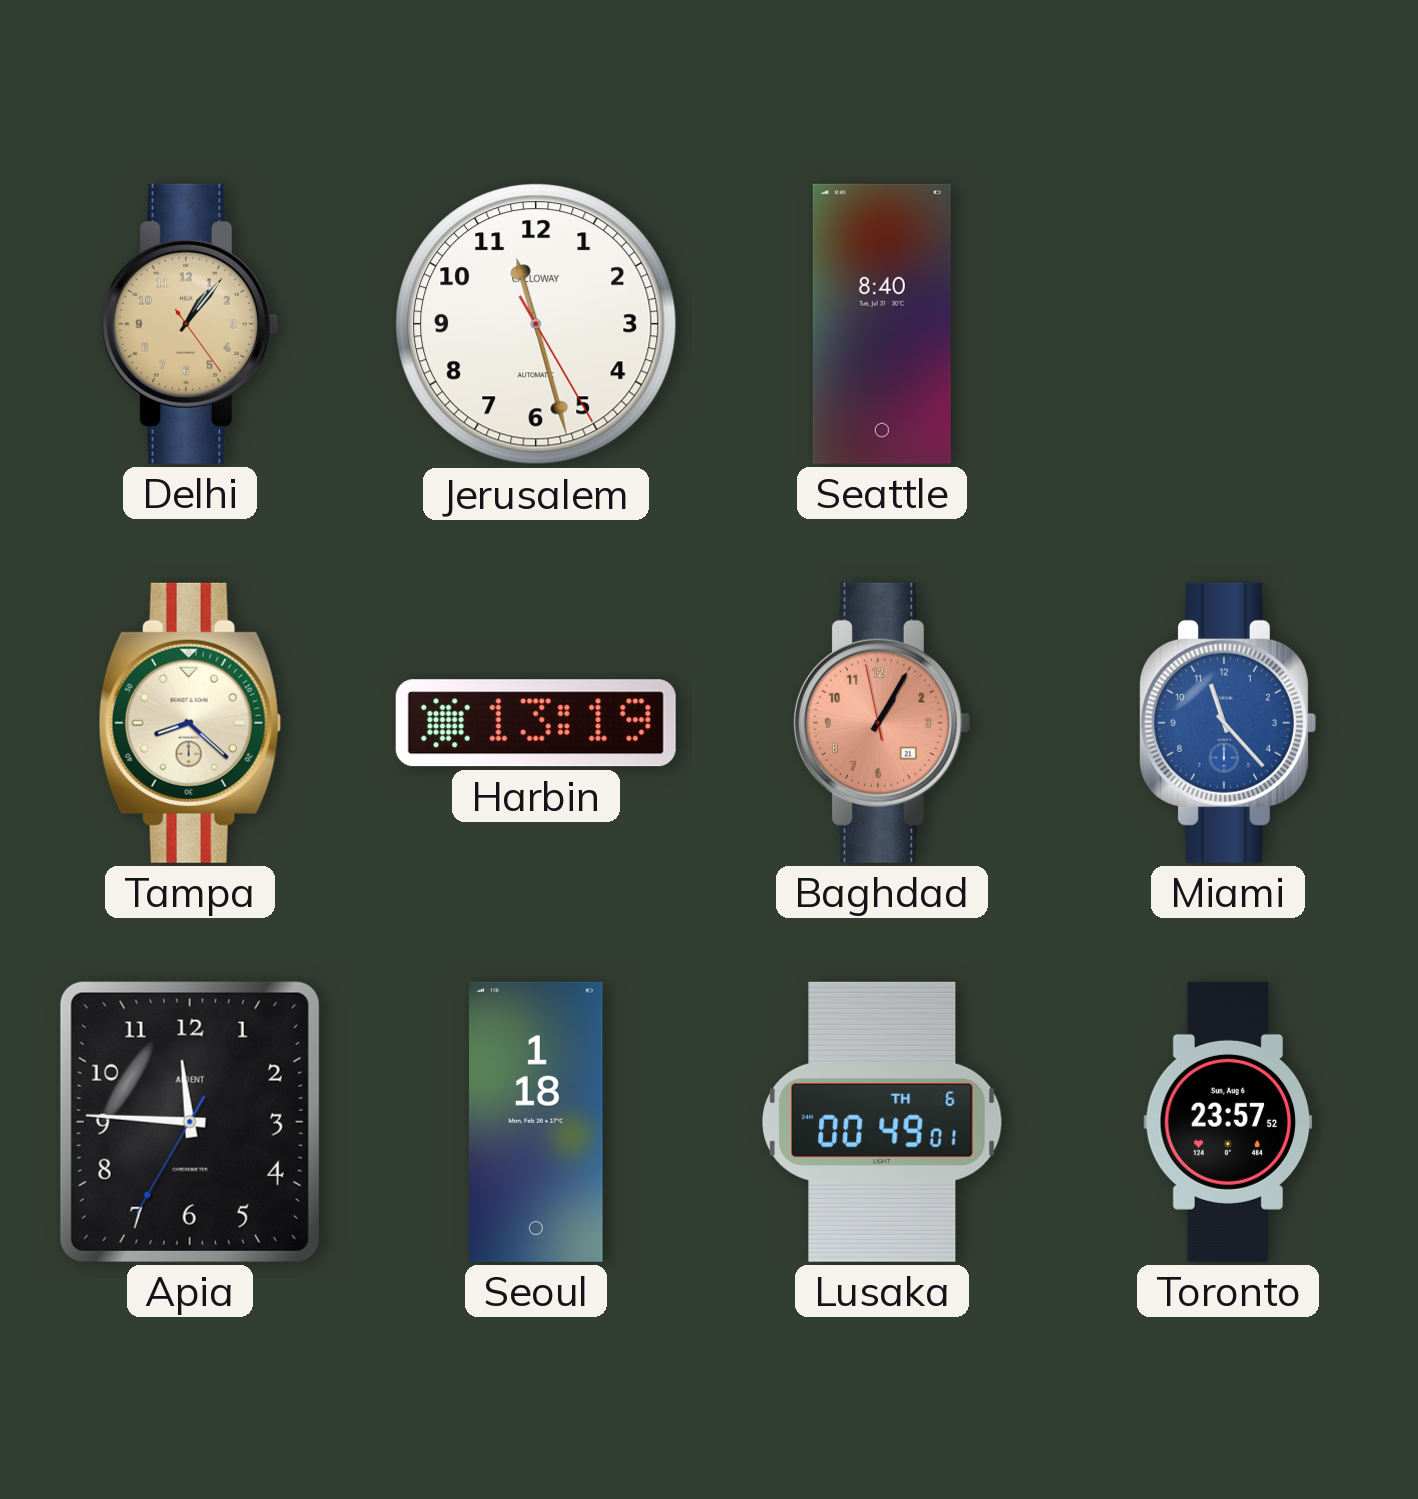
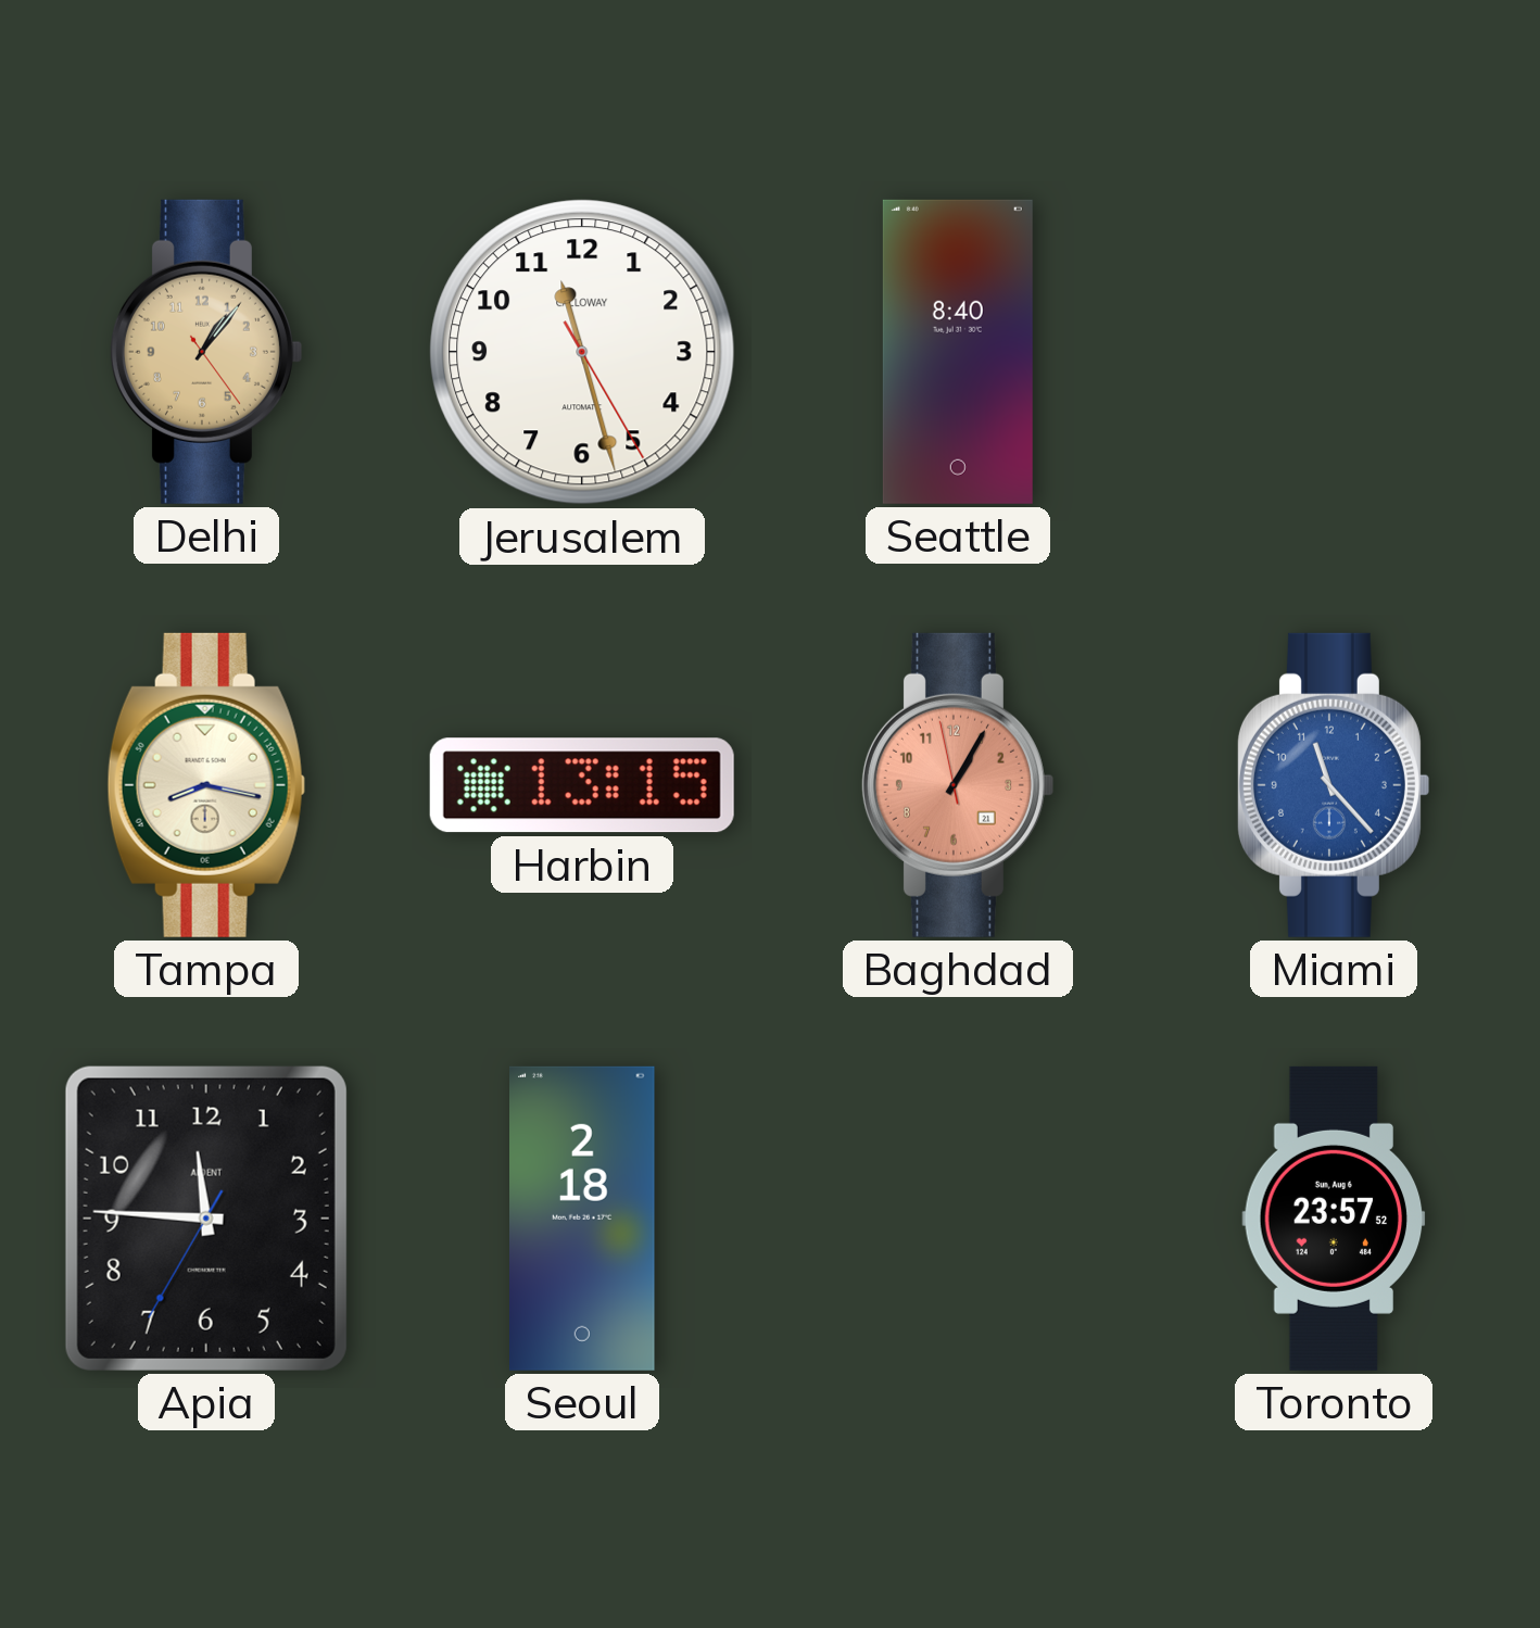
Tampa: 8:22 -> 8:17
Harbin: 13:19 -> 13:15
Seoul: 1:18 -> 2:18
Lusaka: 00:49 -> none
